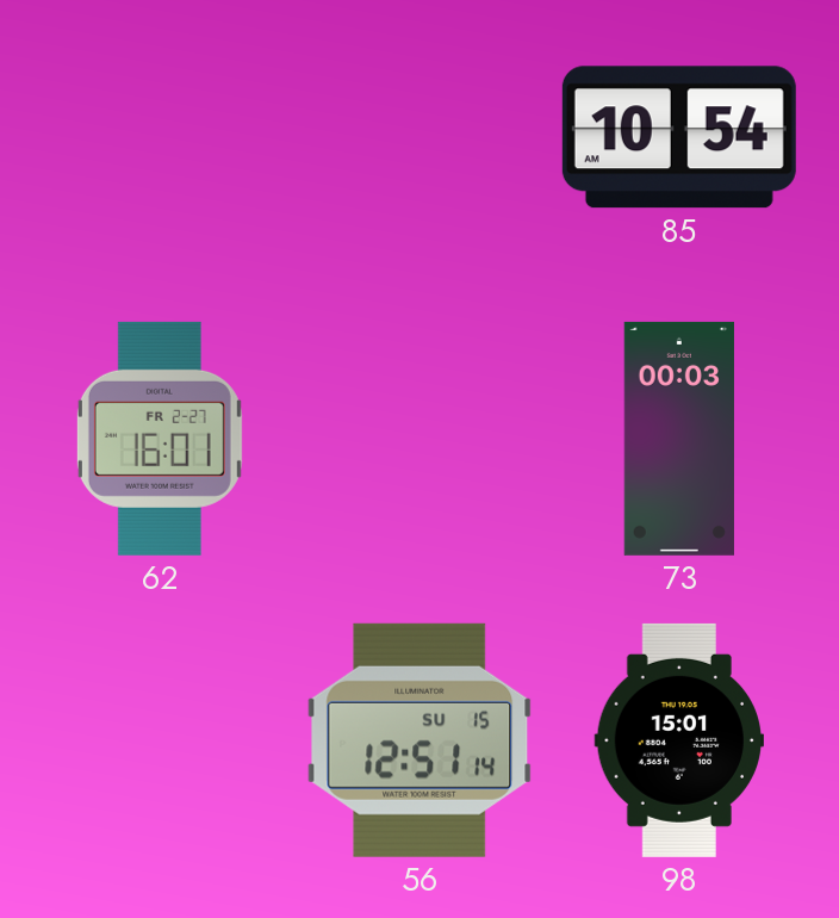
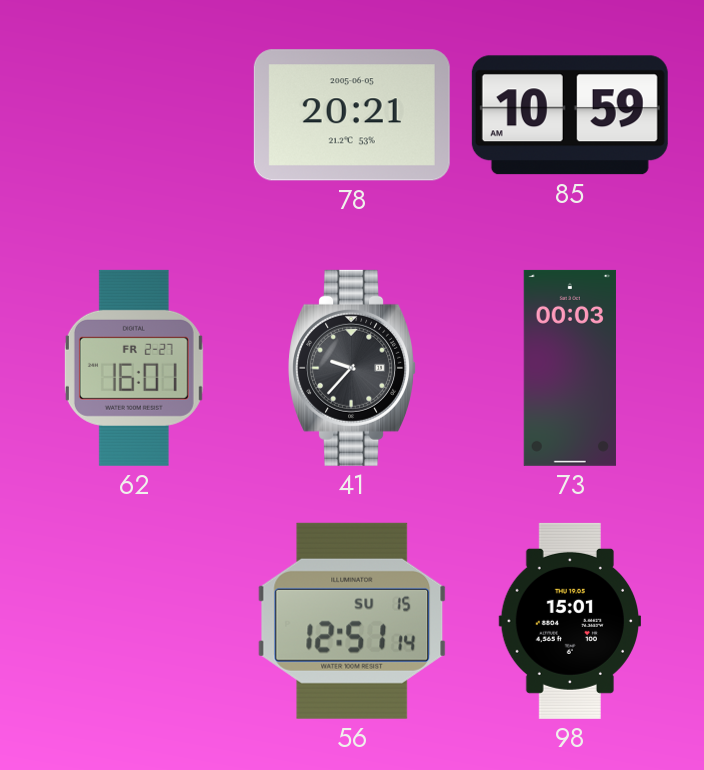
78: none -> 20:21
85: 10:54 -> 10:59
41: none -> 9:37
